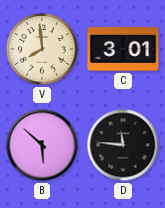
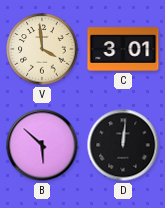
V: 7:59 -> 3:59
D: 11:46 -> 12:01
